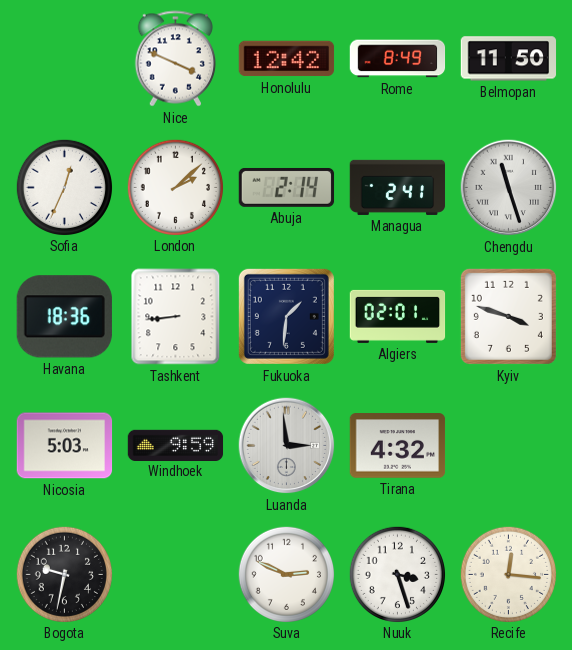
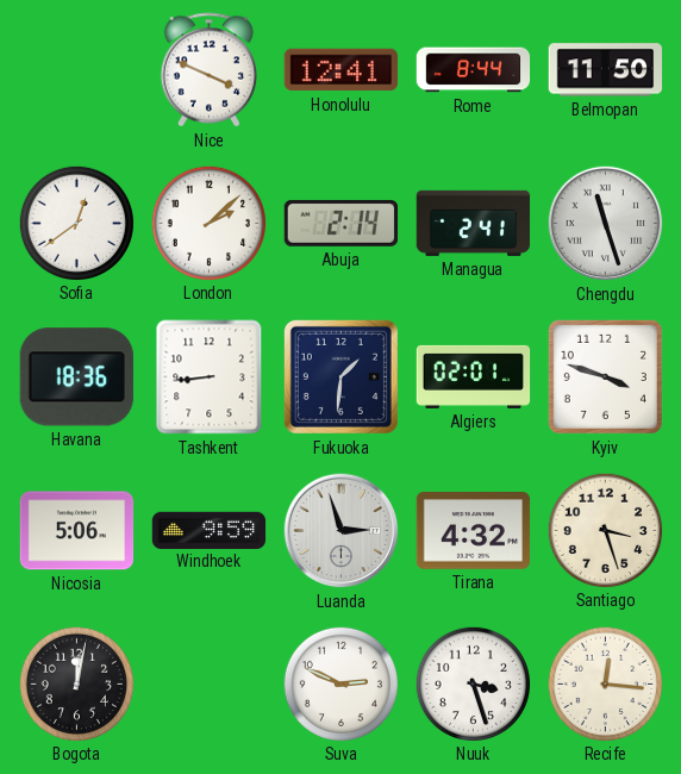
Honolulu: 12:42 -> 12:41
Rome: 8:49 -> 8:44
Sofia: 12:34 -> 12:39
Nicosia: 5:03 -> 5:06
Luanda: 2:59 -> 2:57
Santiago: none -> 3:27
Bogota: 9:32 -> 12:02
